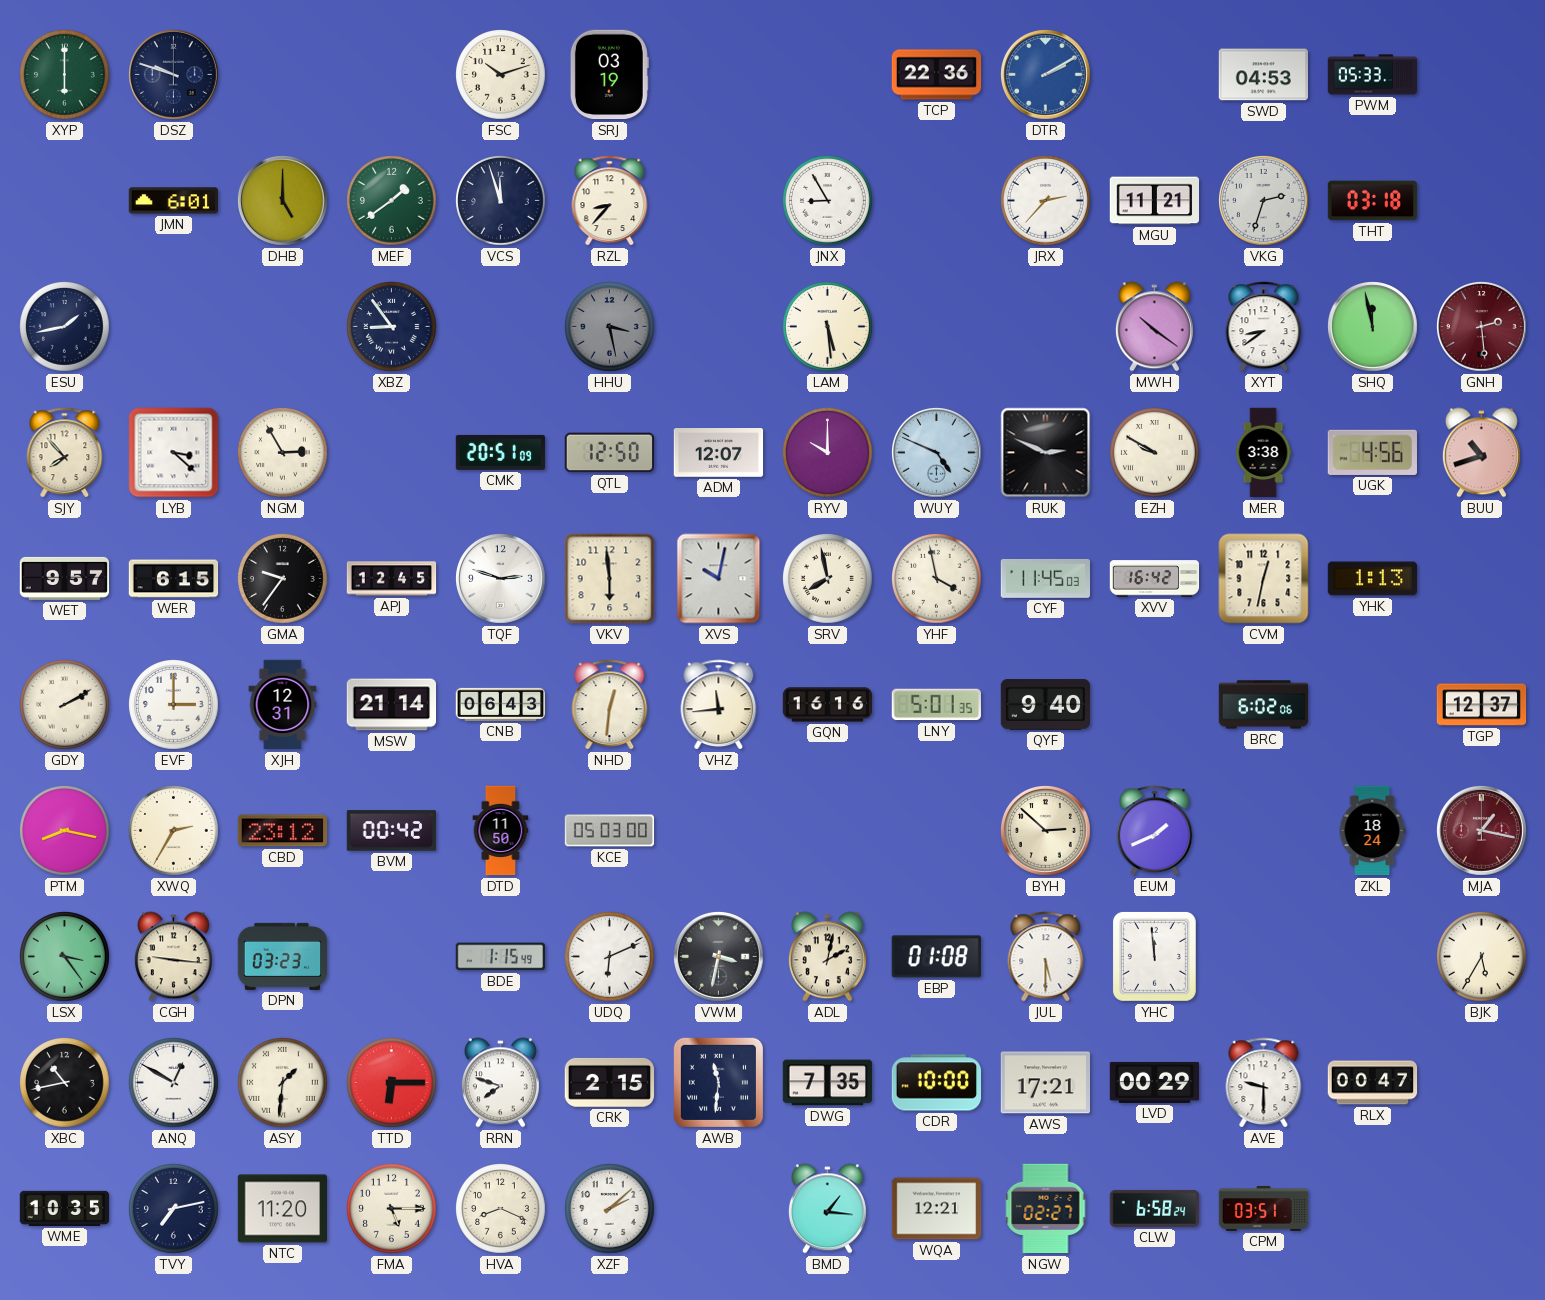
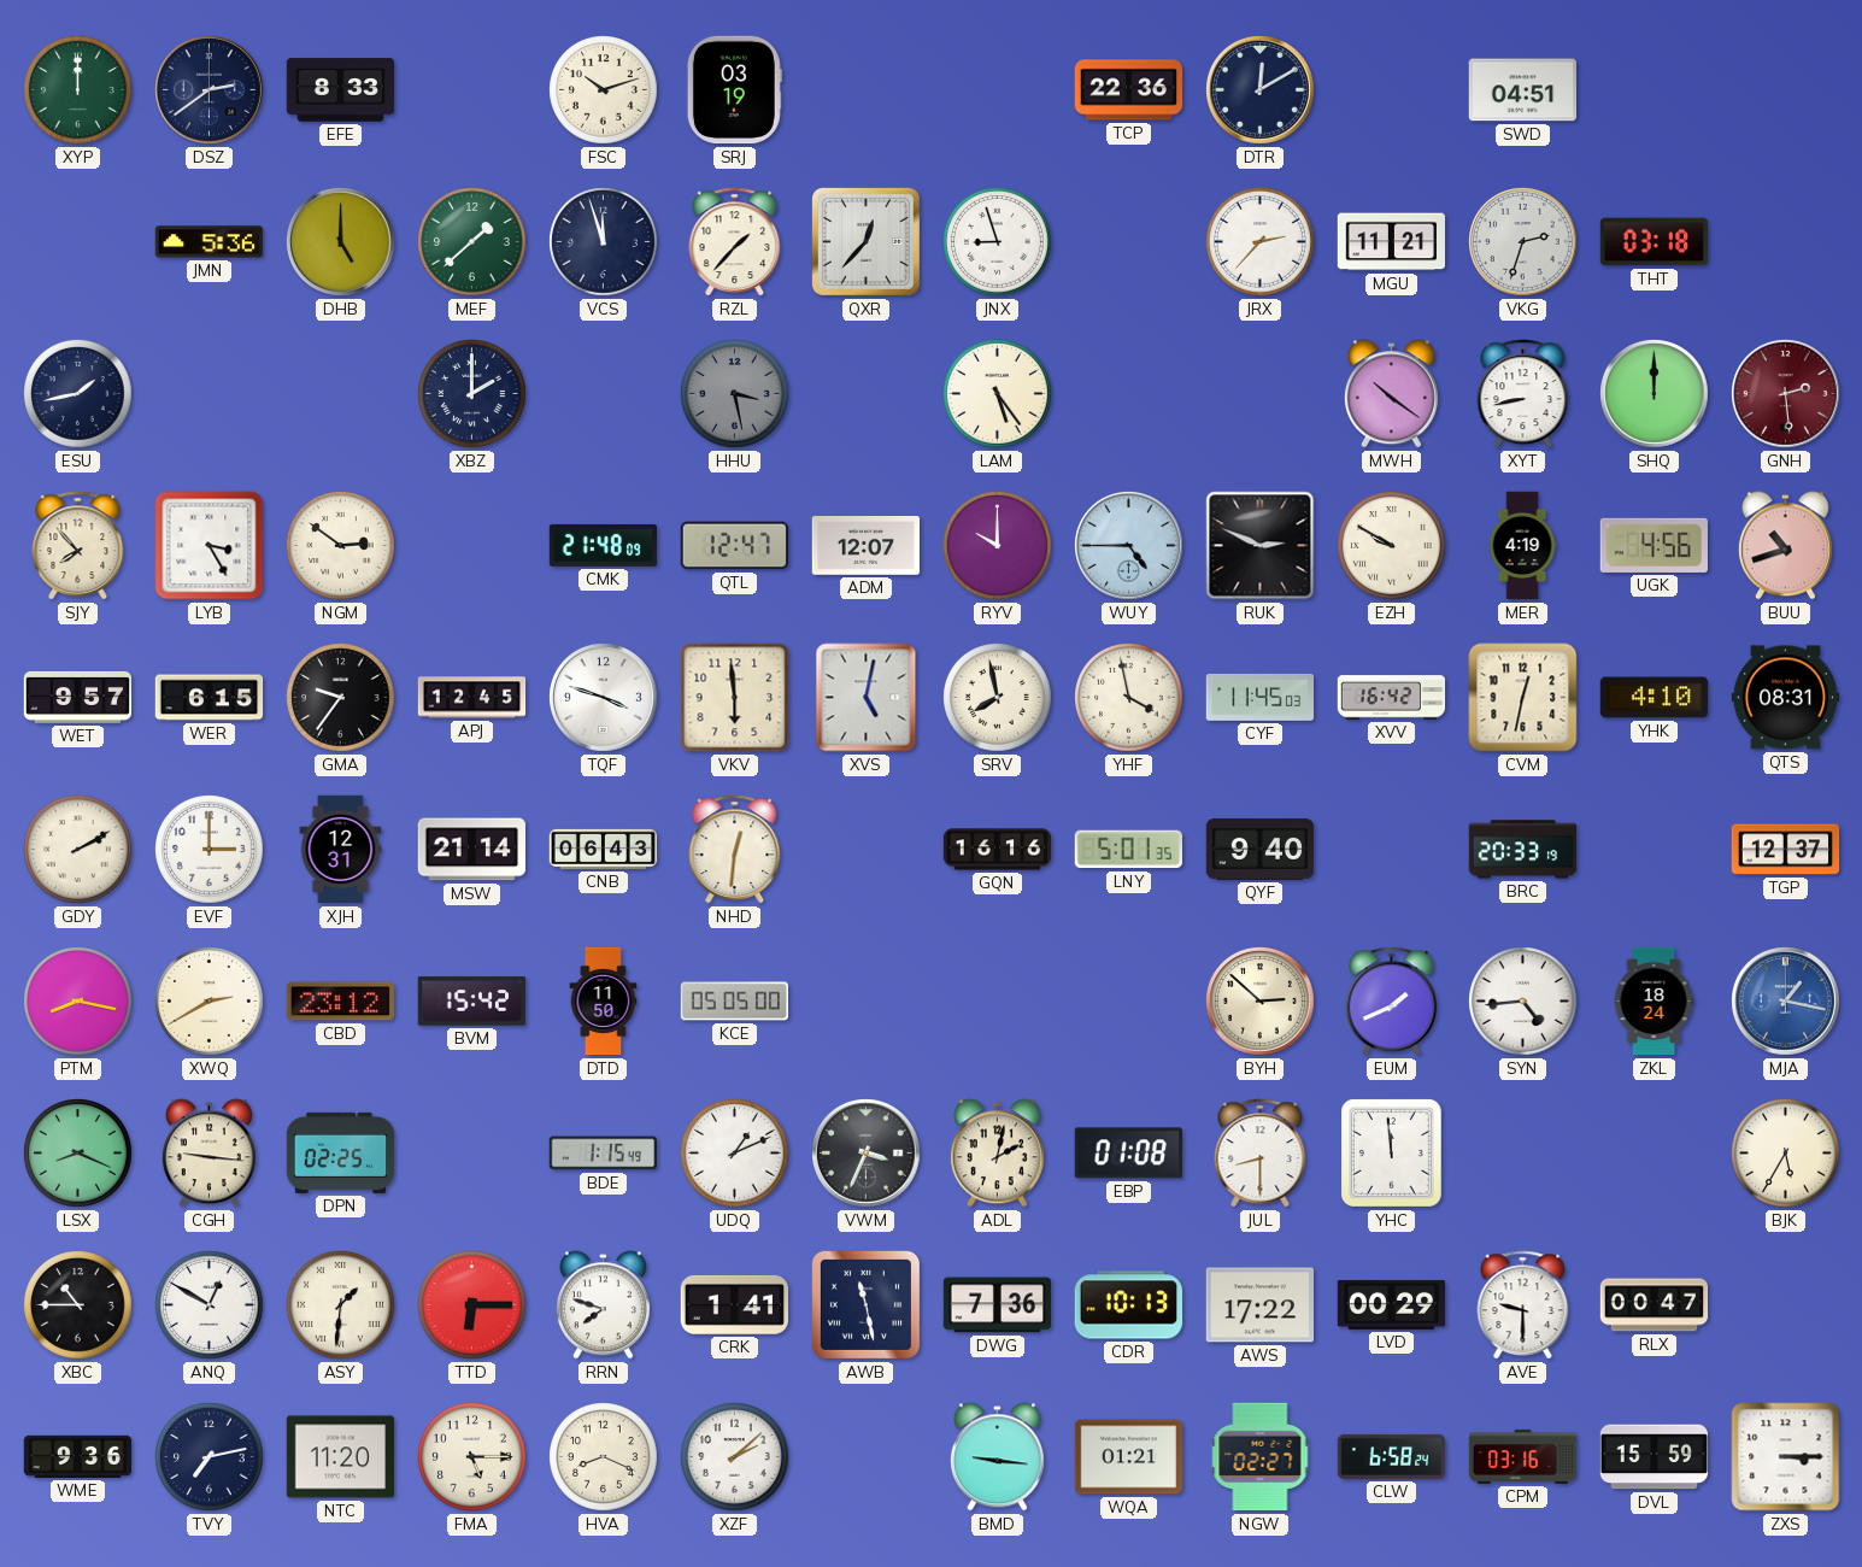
XYP: 6:00 -> 12:00
DSZ: 9:48 -> 2:39
EFE: none -> 8:33
DTR: 2:10 -> 12:10
DTR dial: blue -> navy
SWD: 04:53 -> 04:51
PWM: 05:33 -> none
JMN: 6:01 -> 5:36
MEF: 1:39 -> 1:38
RZL: 8:37 -> 1:37
QXR: none -> 12:37
JNX: 8:55 -> 8:57
XBZ: 8:54 -> 2:00
LAM: 5:29 -> 5:24
XYT: 8:39 -> 8:43
SHQ: 11:58 -> 12:00
LYB: 3:22 -> 3:25
NGM: 2:55 -> 2:51
CMK: 20:51 -> 21:48
QTL: 12:50 -> 12:47
WUY: 4:49 -> 4:45
MER: 3:38 -> 4:19
TQF: 2:48 -> 3:48
XVS: 10:02 -> 5:02
YHK: 1:13 -> 4:10
QTS: none -> 08:31
VHZ: 11:44 -> none
BRC: 6:02 -> 20:33
XWQ: 2:35 -> 2:40
BVM: 00:42 -> 15:42
KCE: 05:03 -> 05:05
SYN: none -> 4:44
MJA dial: burgundy -> blue
LSX: 3:24 -> 8:19
DPN: 03:23 -> 02:25
UDQ: 6:11 -> 1:11
VWM: 3:32 -> 3:34
JUL: 5:30 -> 8:30
XBC: 10:43 -> 10:45
CRK: 2:15 -> 1:41
AWB: 11:31 -> 11:28
DWG: 7:35 -> 7:36
CDR: 10:00 -> 10:13
AWS: 17:21 -> 17:22
WME: 10:35 -> 9:36
BMD: 1:16 -> 9:16
WQA: 12:21 -> 01:21
CPM: 03:51 -> 03:16
DVL: none -> 15:59
ZXS: none -> 3:15
